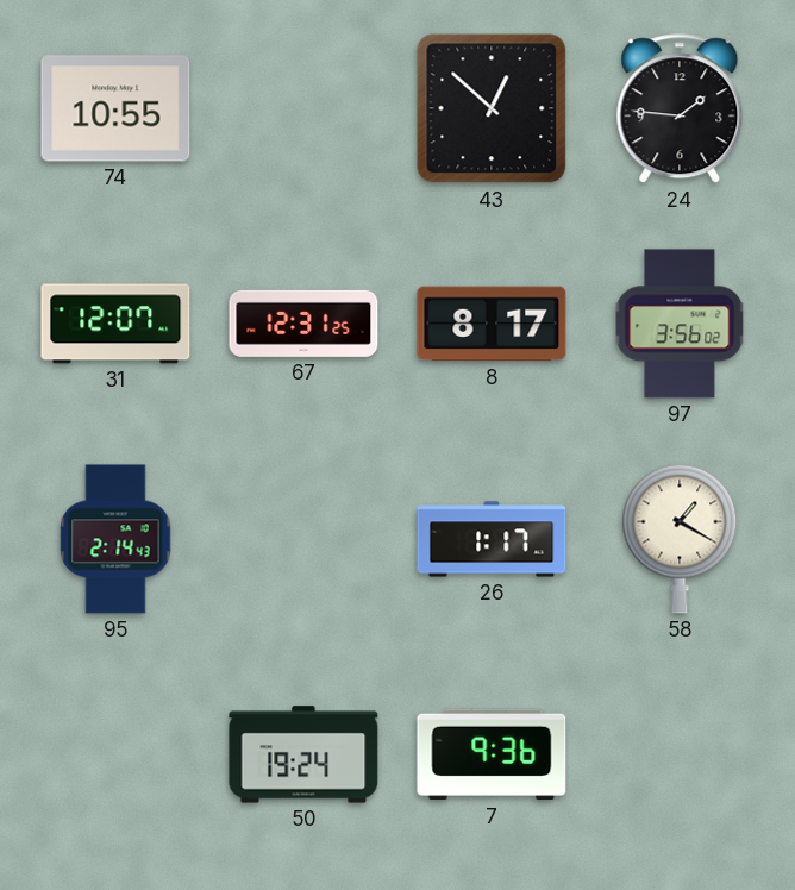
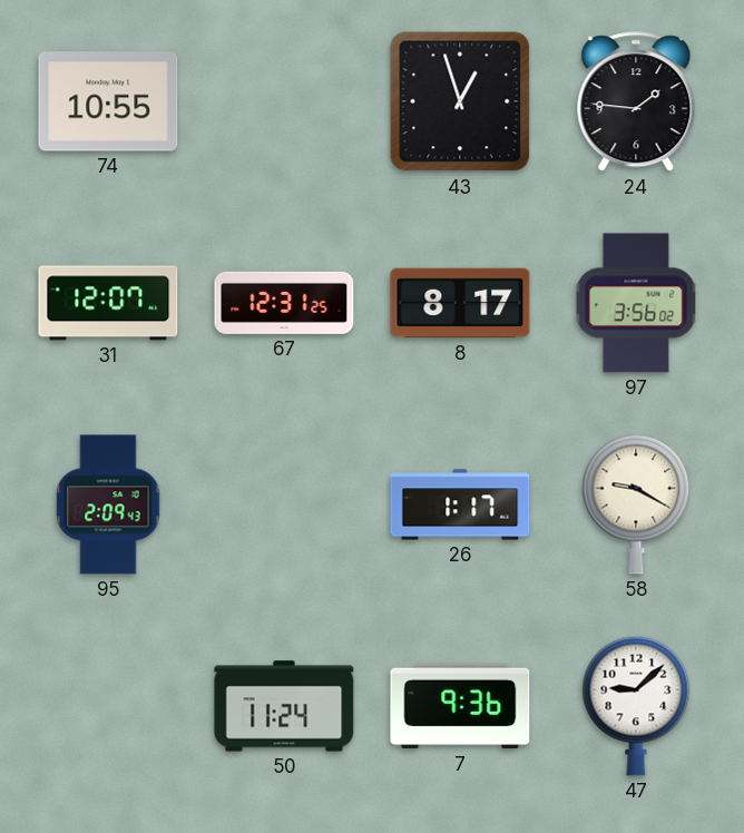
43: 12:52 -> 12:57
95: 2:14 -> 2:09
58: 1:20 -> 9:20
50: 19:24 -> 11:24
47: none -> 9:08
